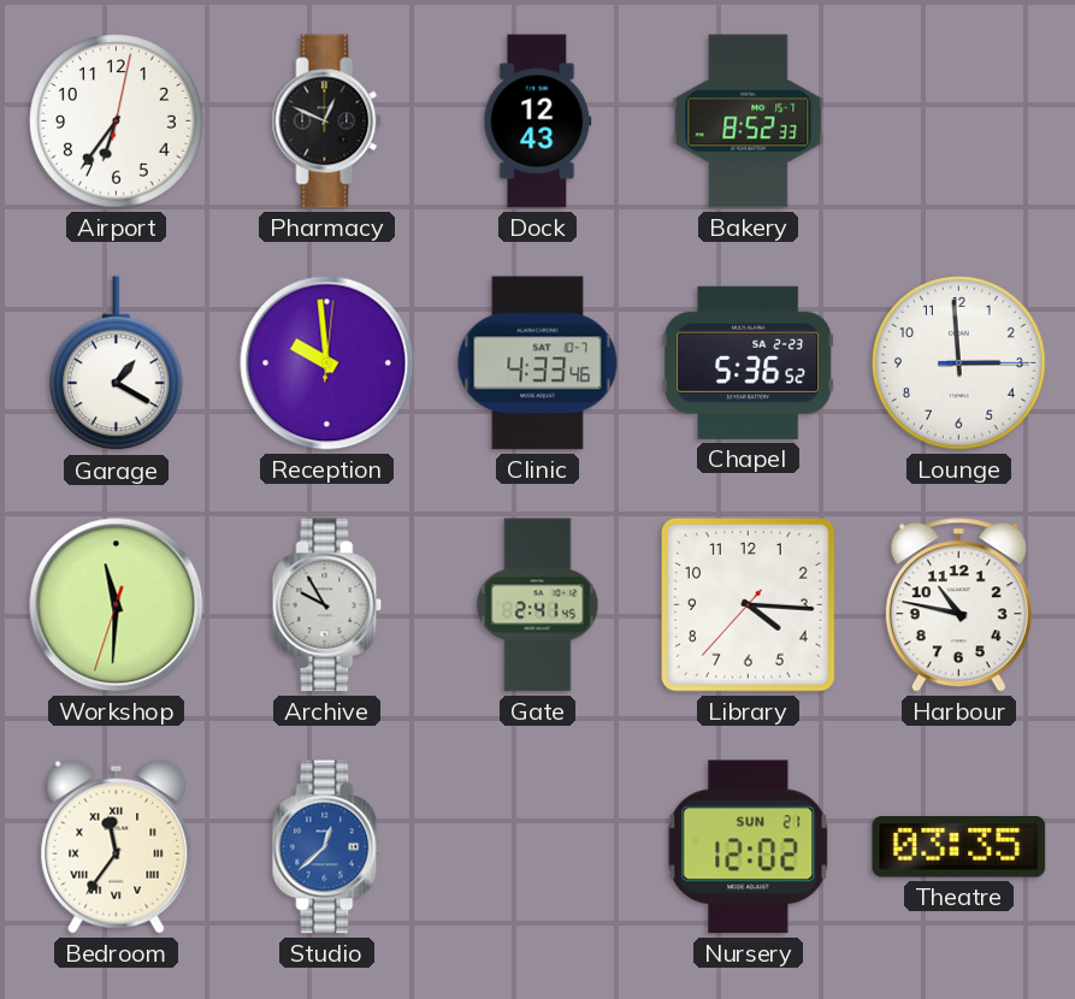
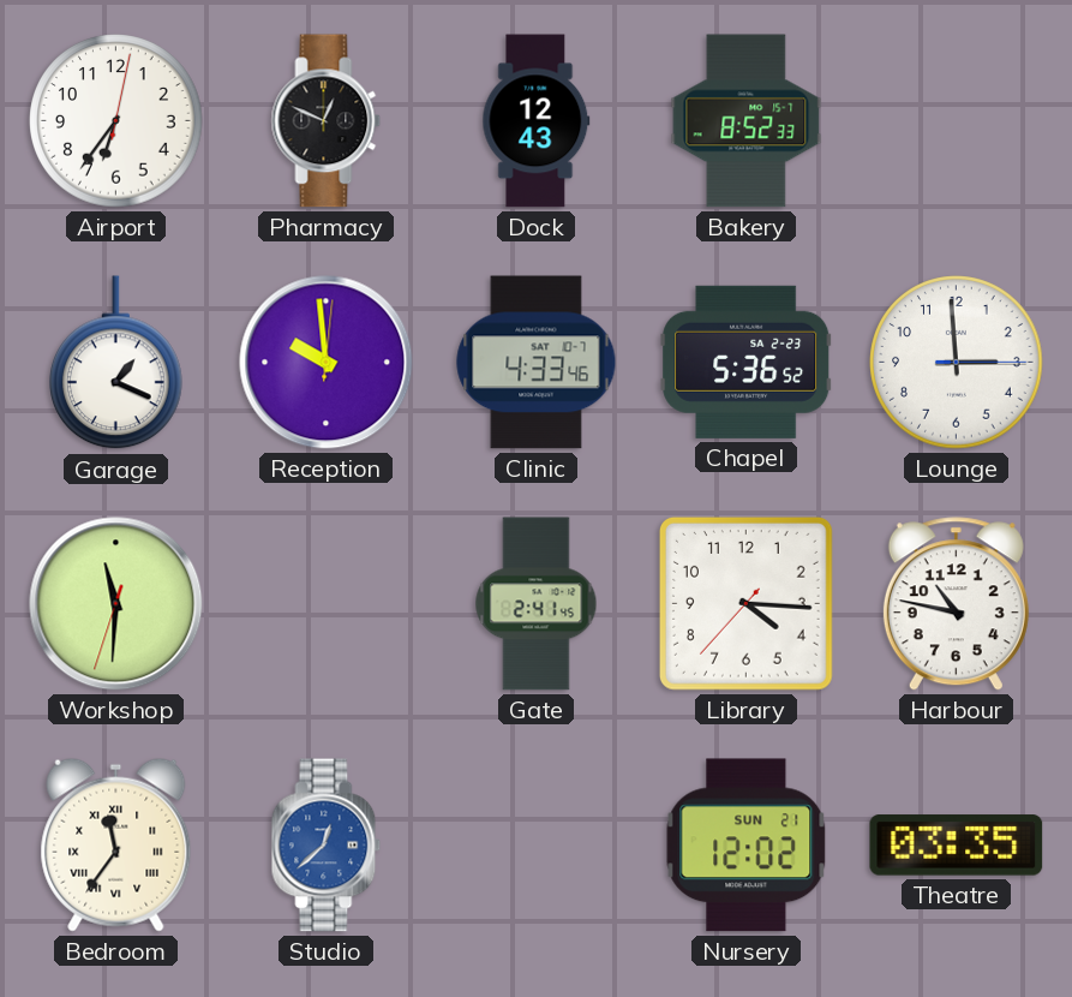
Garage: 1:20 -> 1:19
Archive: 9:55 -> none
